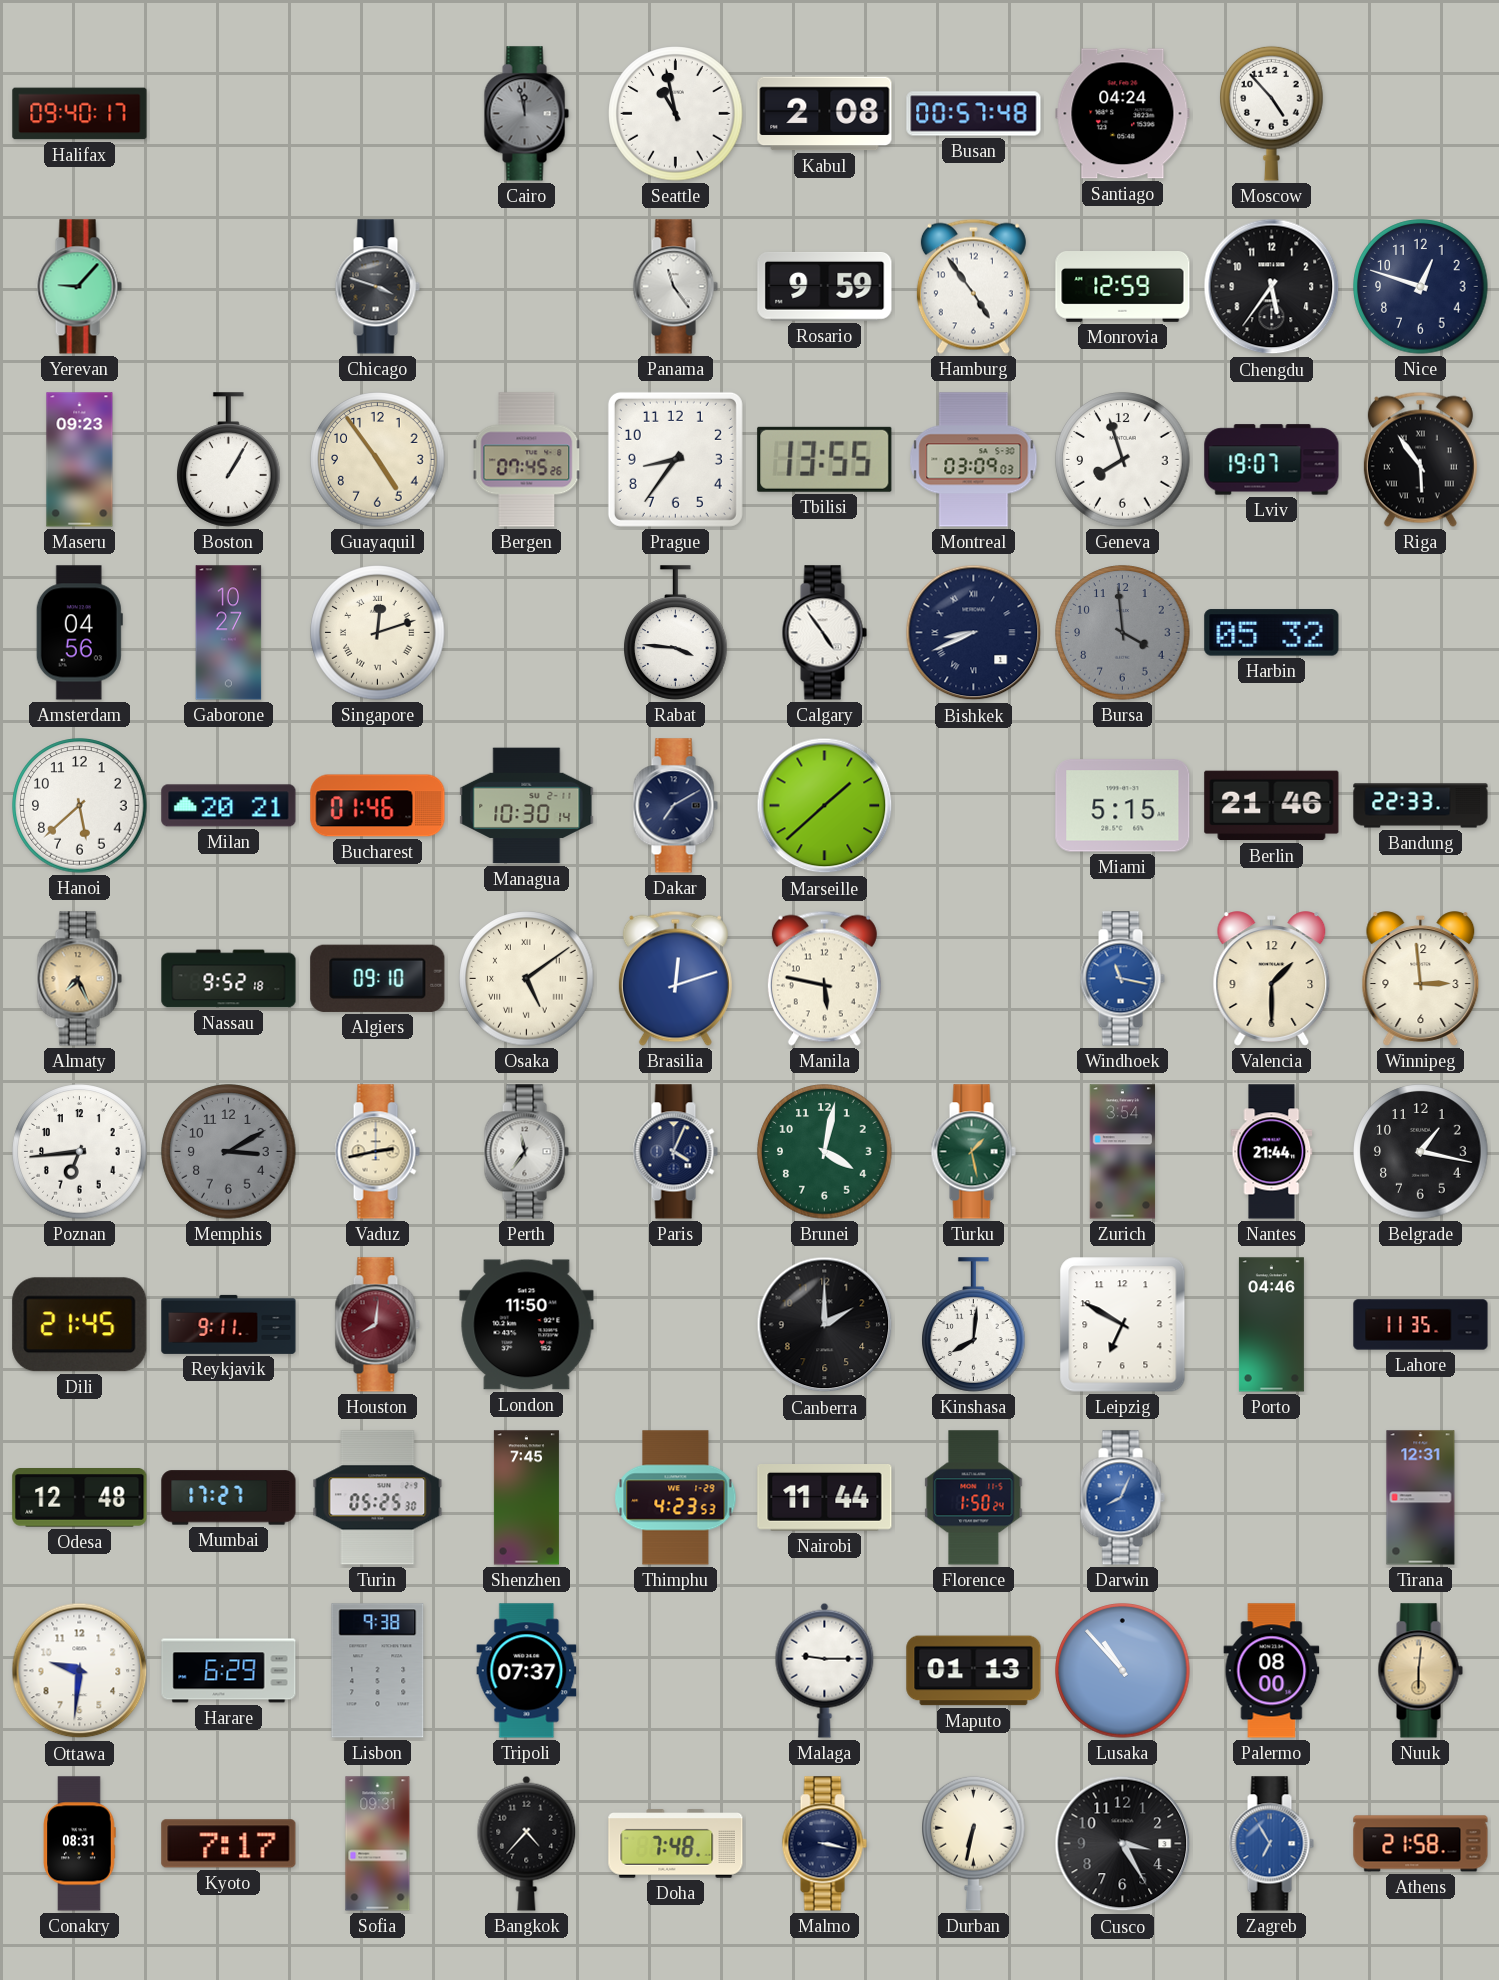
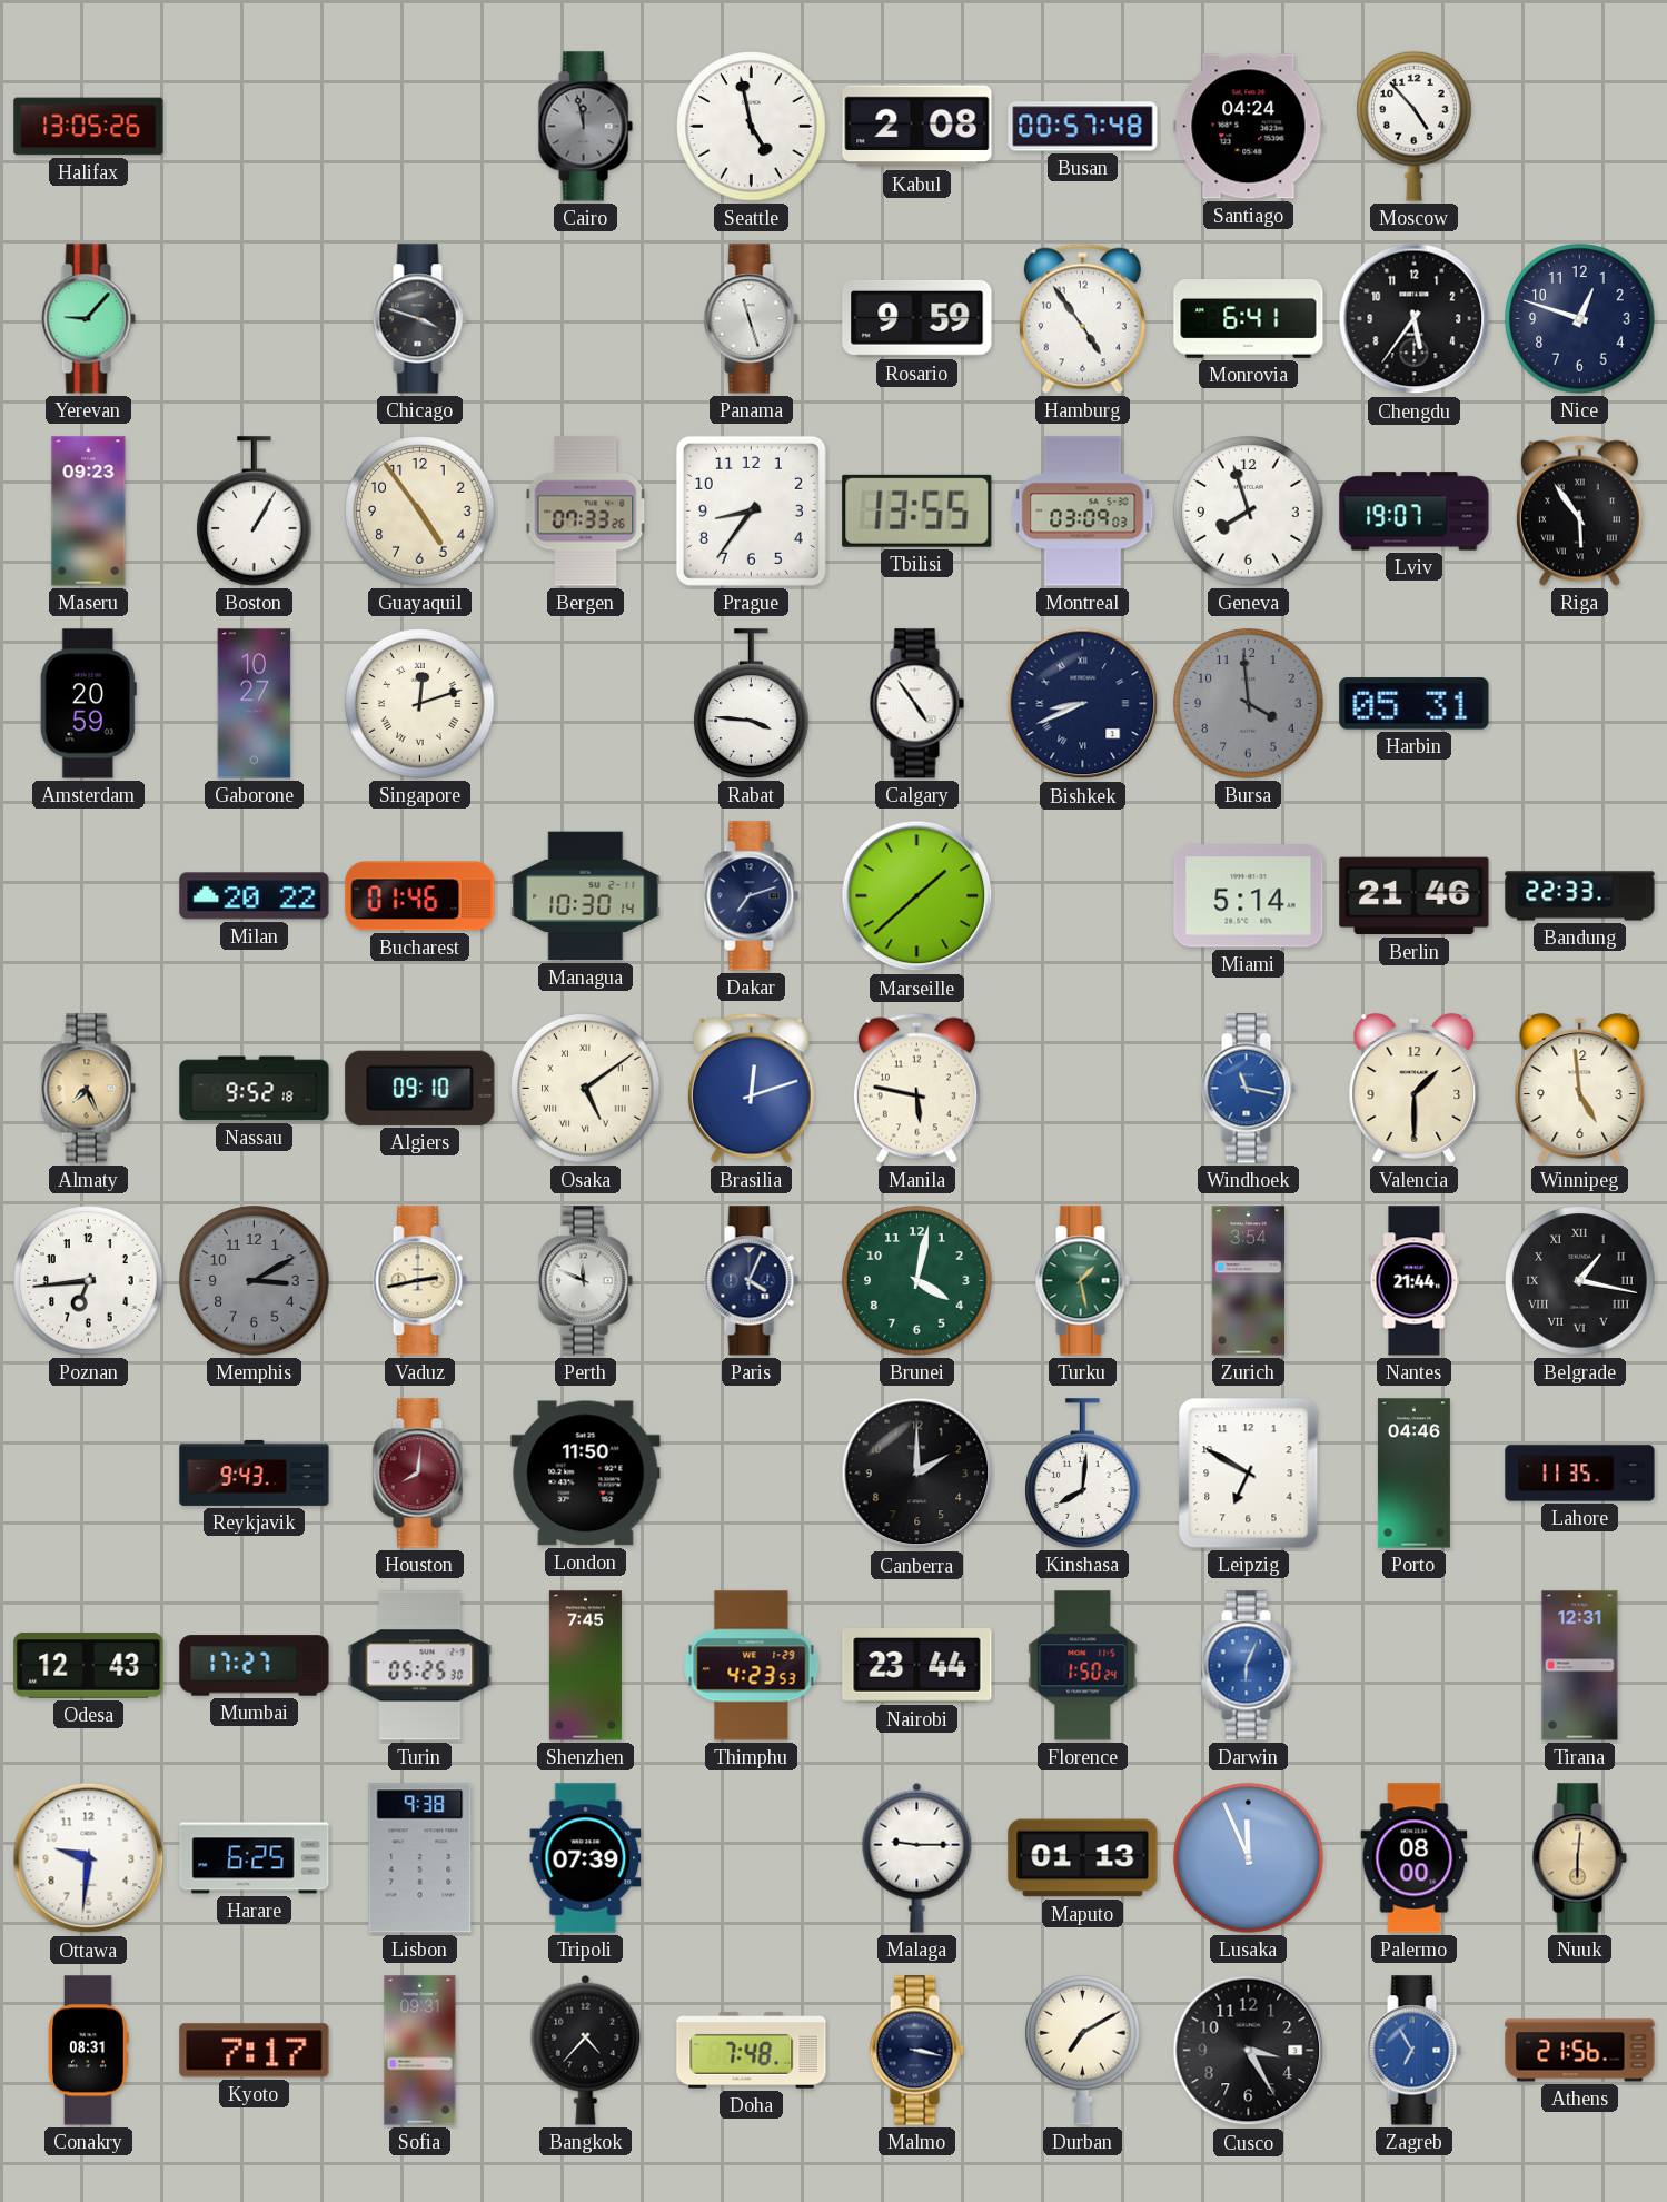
Halifax: 09:40 -> 13:05
Seattle: 10:58 -> 4:58
Panama: 11:24 -> 11:27
Monrovia: 12:59 -> 6:41
Bergen: 07:45 -> 07:33
Amsterdam: 04:56 -> 20:59
Harbin: 05:32 -> 05:31
Hanoi: 5:38 -> none
Milan: 20:21 -> 20:22
Dakar: 7:10 -> 7:12
Miami: 5:15 -> 5:14
Winnipeg: 2:59 -> 4:59
Perth: 11:36 -> 11:49
Belgrade numerals: Arabic -> Roman
Dili: 21:45 -> none
Reykjavik: 9:11 -> 9:43
Odesa: 12:48 -> 12:43
Nairobi: 11:44 -> 23:44
Darwin: 8:04 -> 6:04
Harare: 6:29 -> 6:25
Tripoli: 07:37 -> 07:39
Lusaka: 10:53 -> 11:56
Durban: 6:32 -> 7:10
Athens: 21:58 -> 21:56
